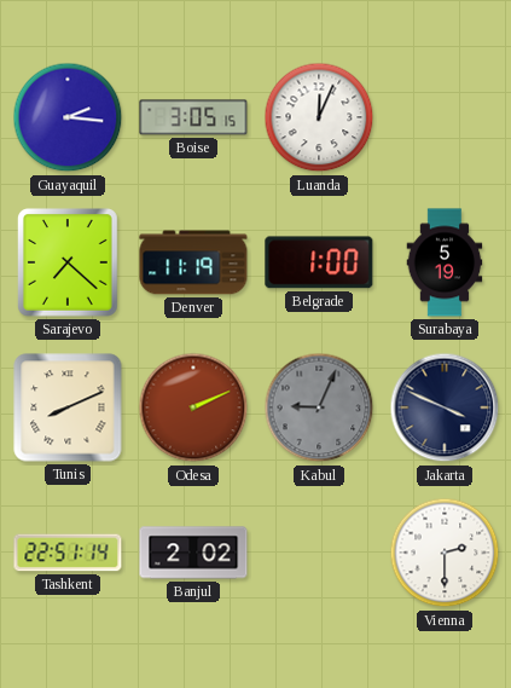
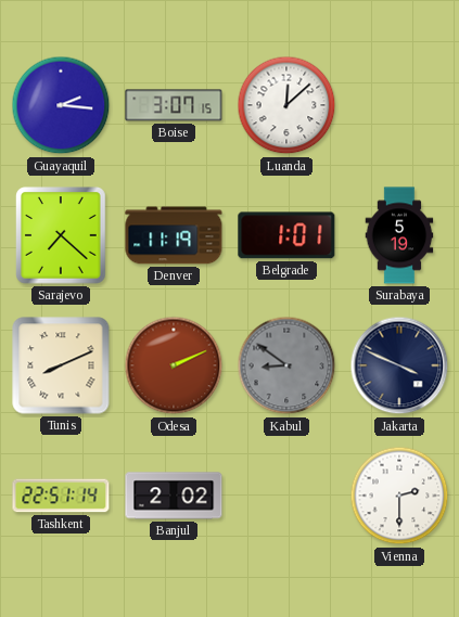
Boise: 3:05 -> 3:07
Luanda: 12:04 -> 12:08
Belgrade: 1:00 -> 1:01
Kabul: 9:04 -> 8:51
